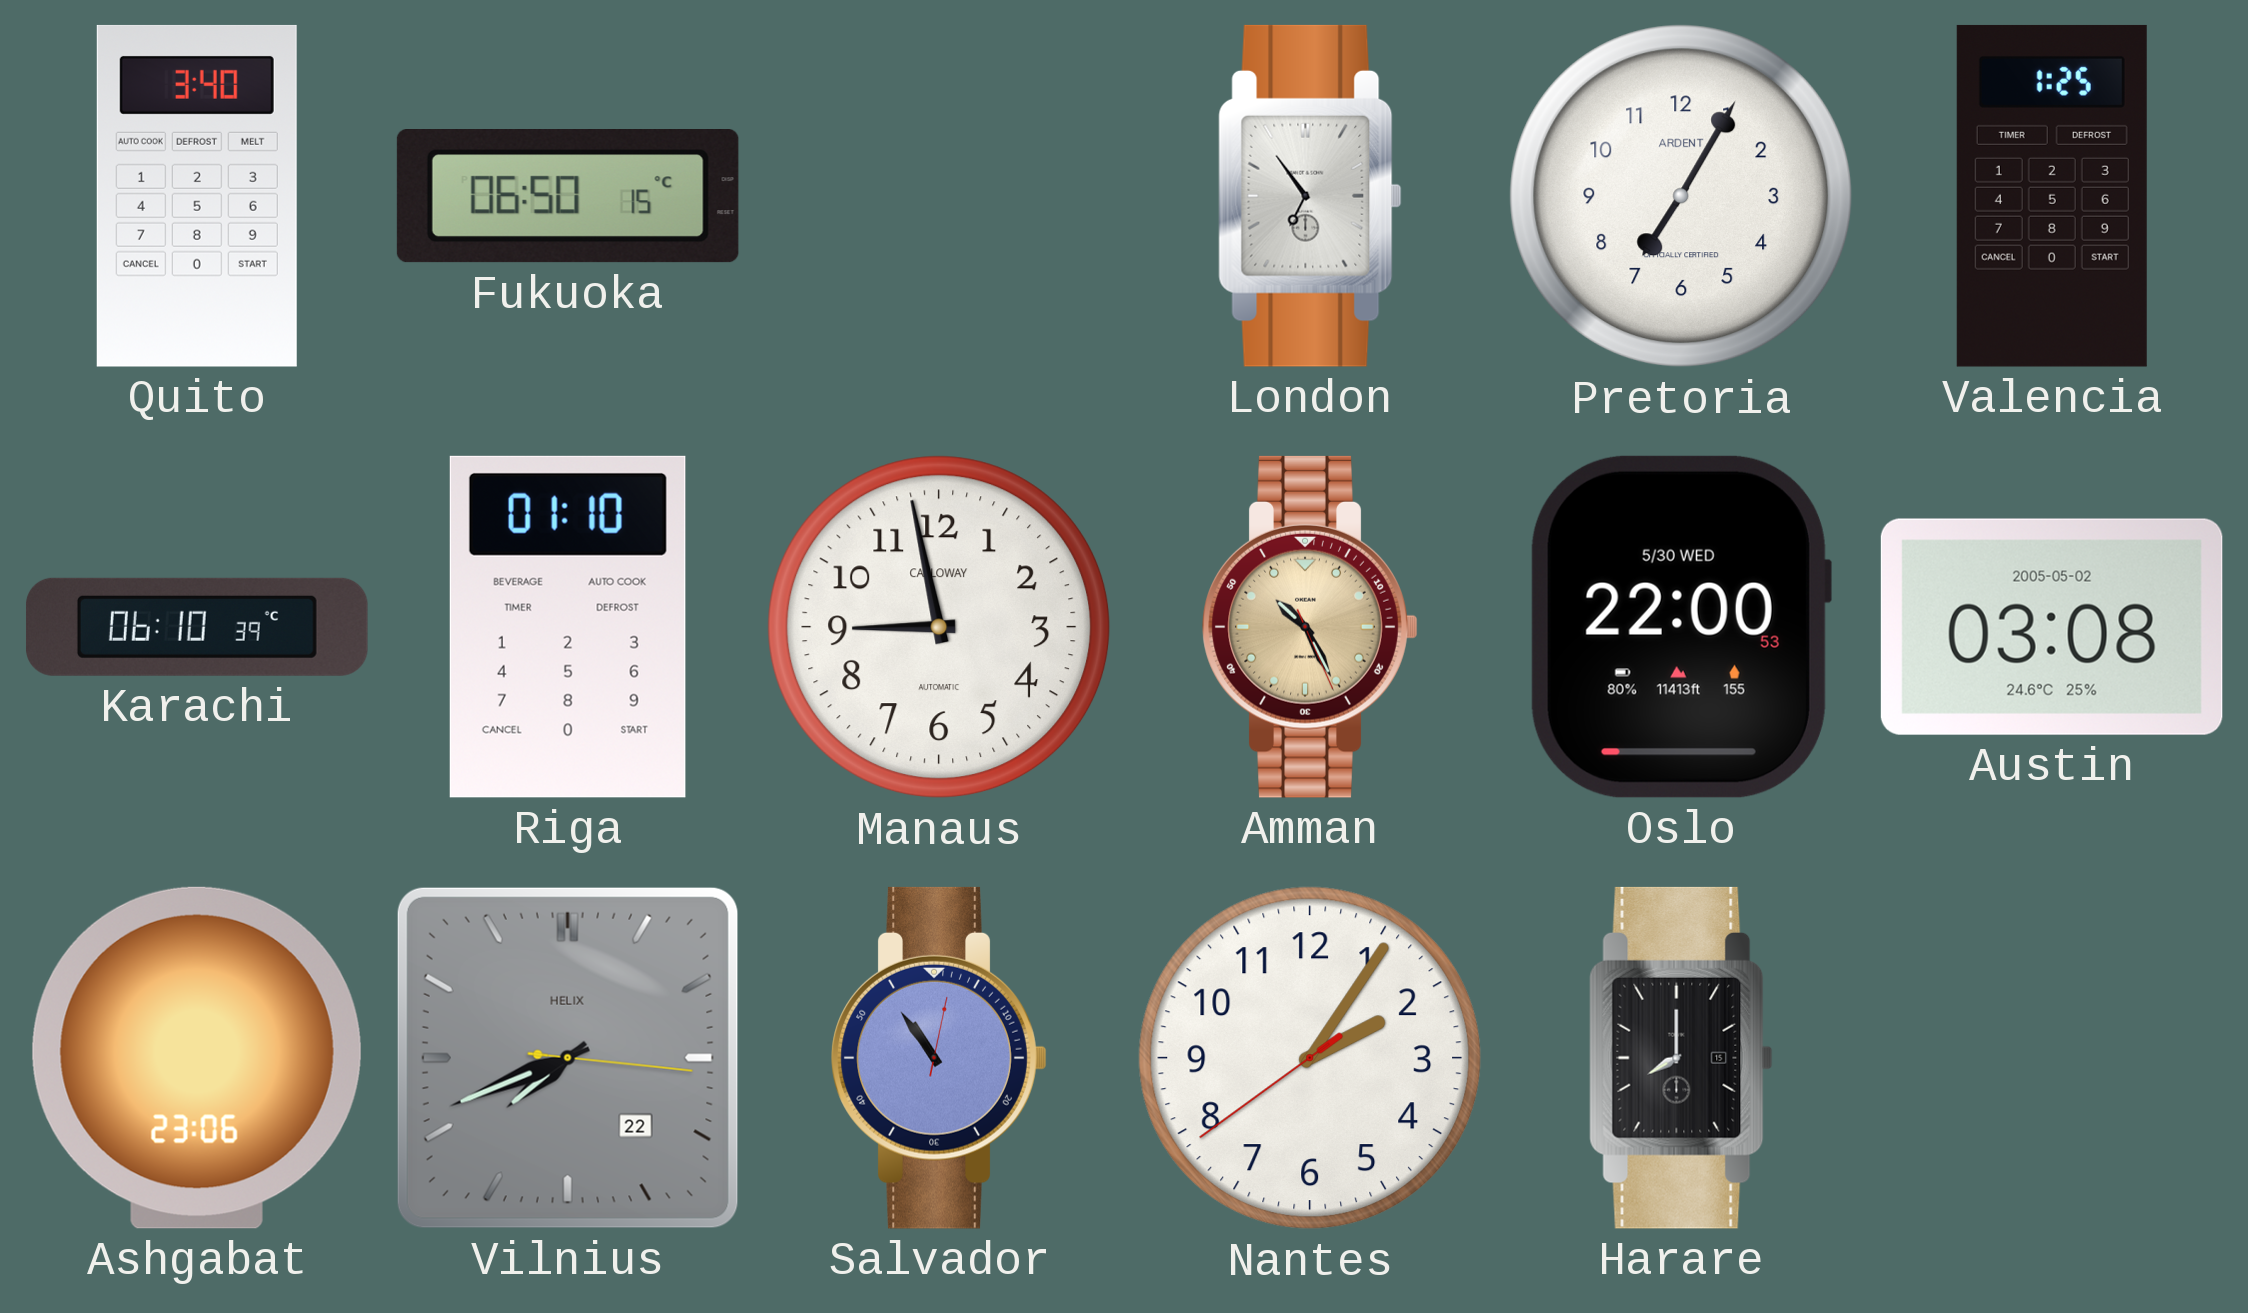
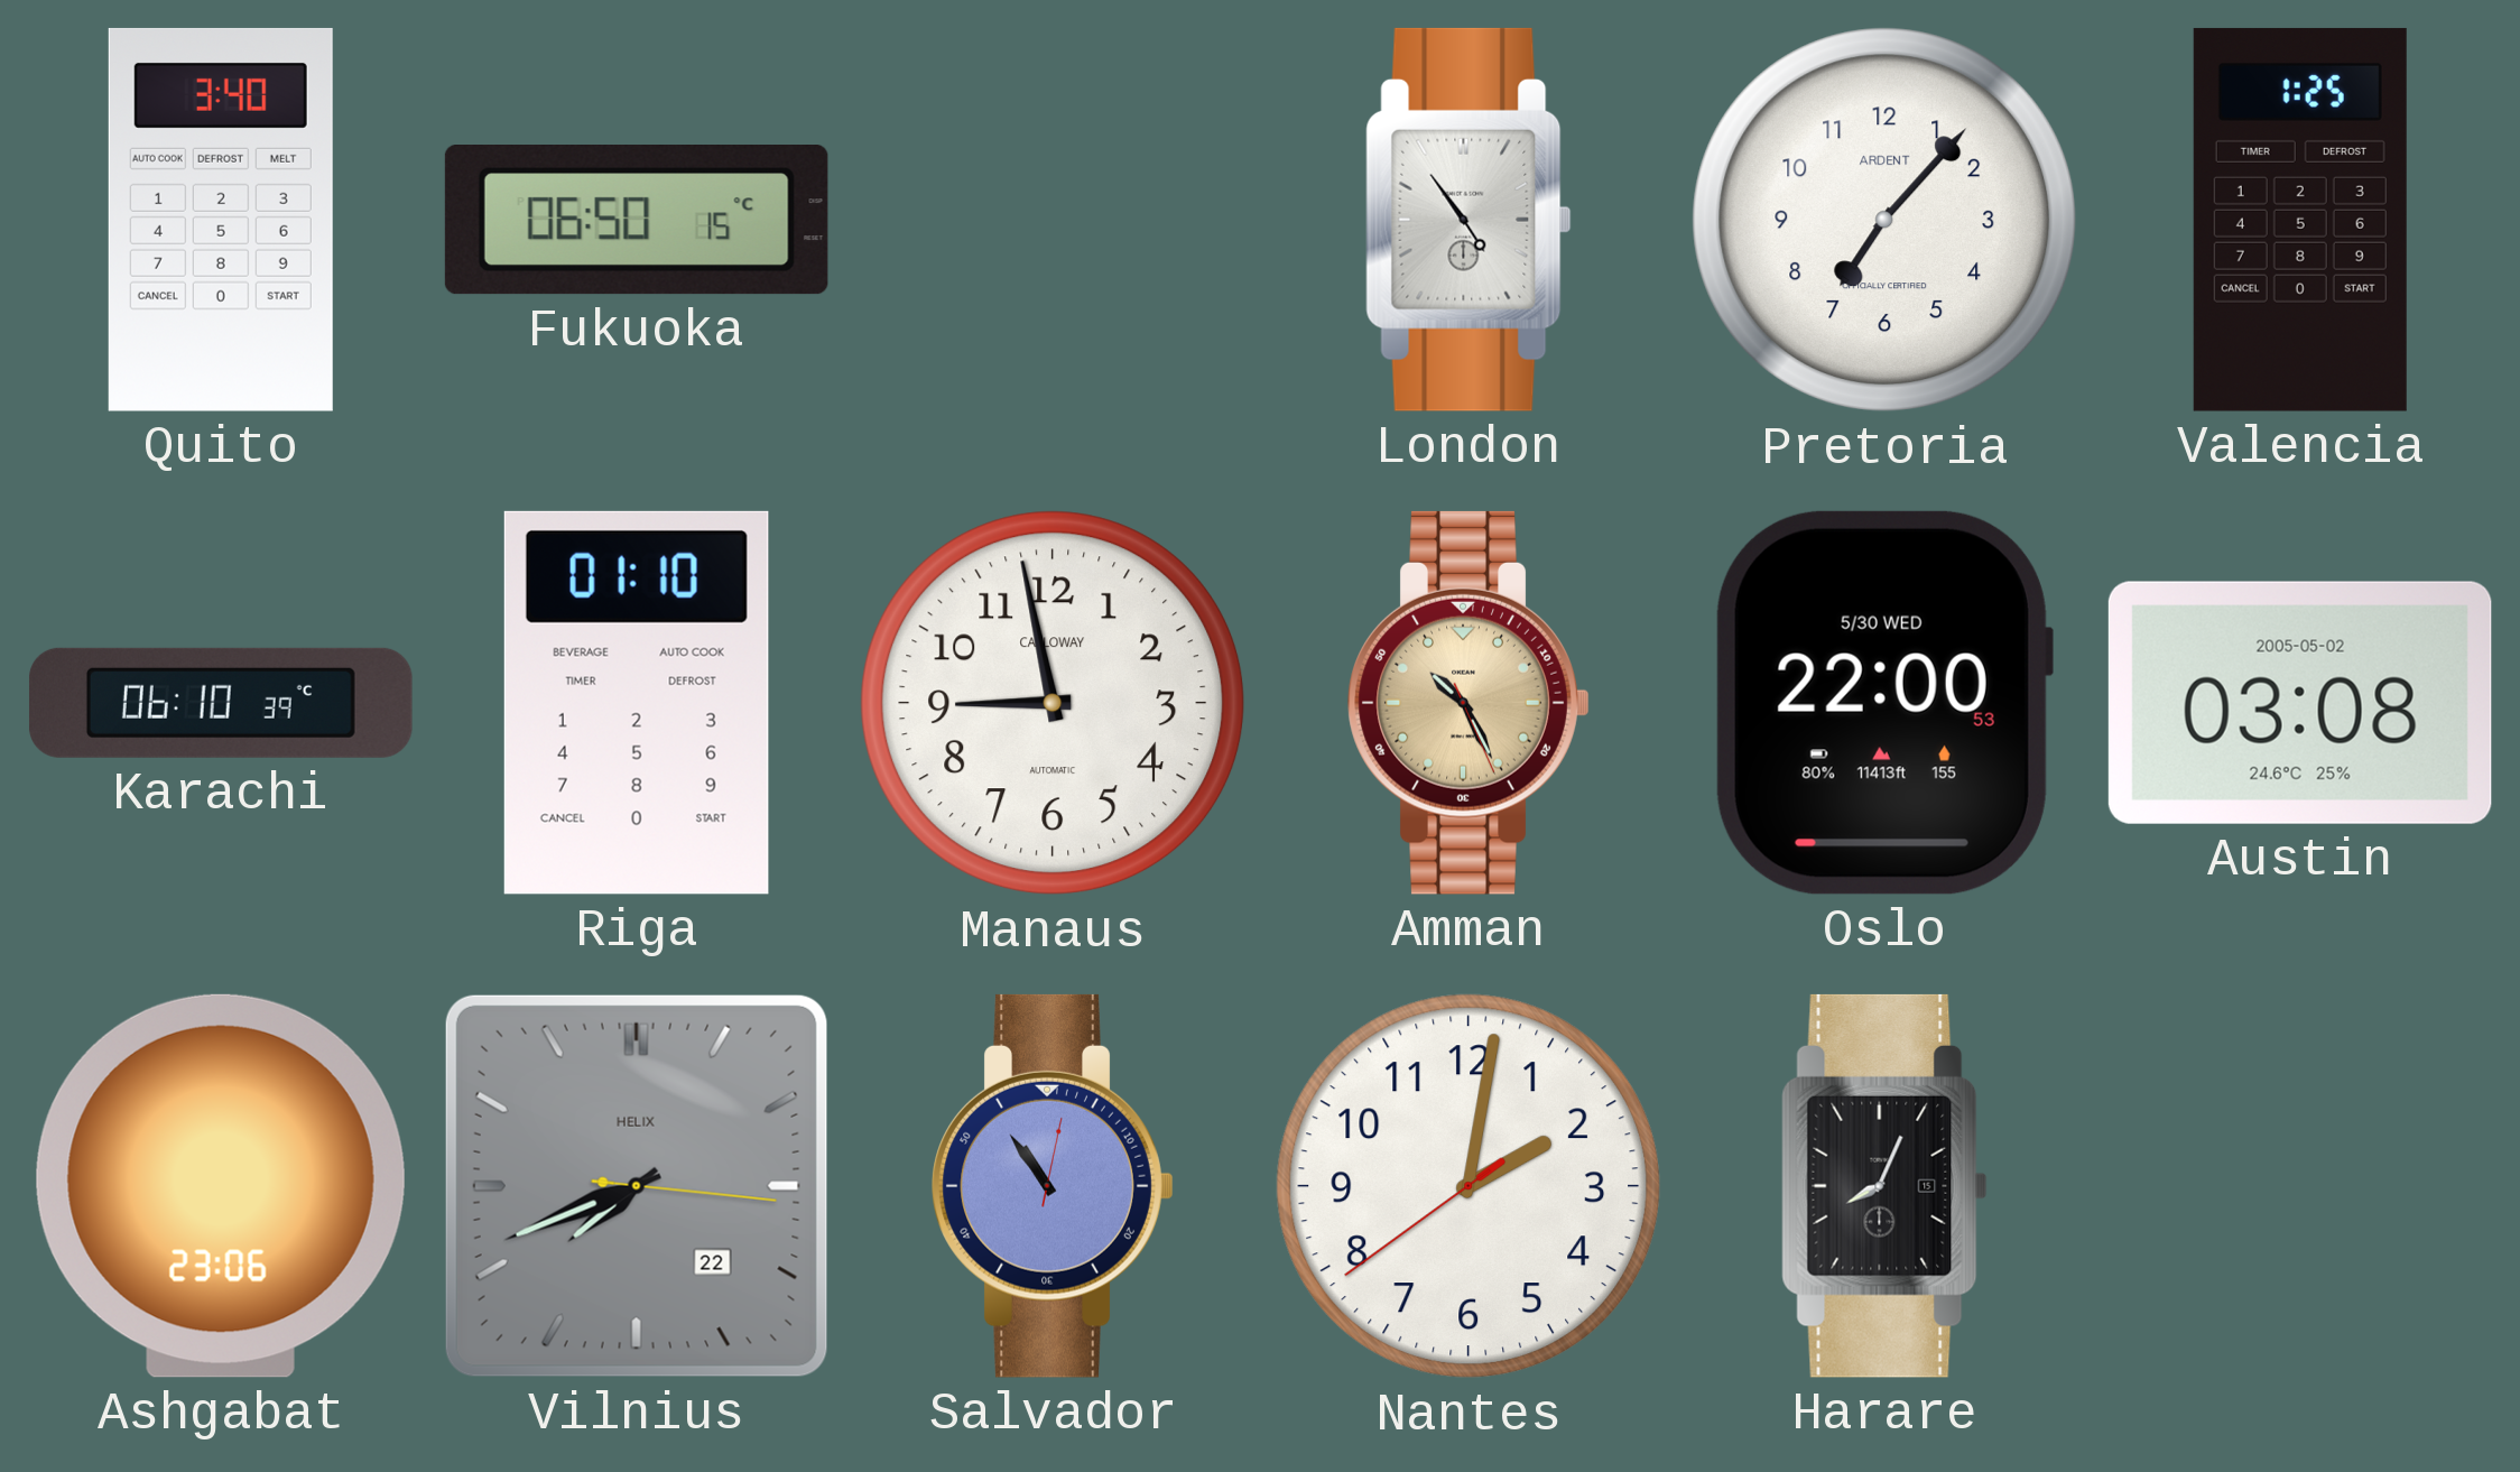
London: 6:54 -> 4:54
Pretoria: 7:05 -> 7:07
Nantes: 2:05 -> 2:01
Harare: 8:00 -> 8:04
